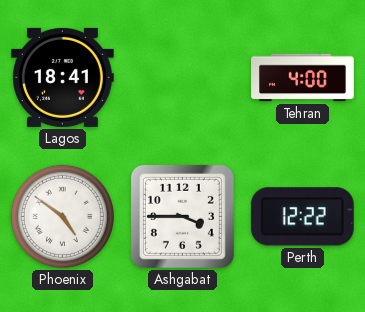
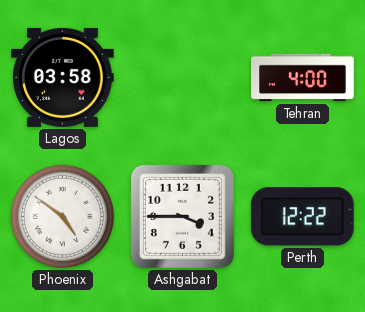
Lagos: 18:41 -> 03:58
